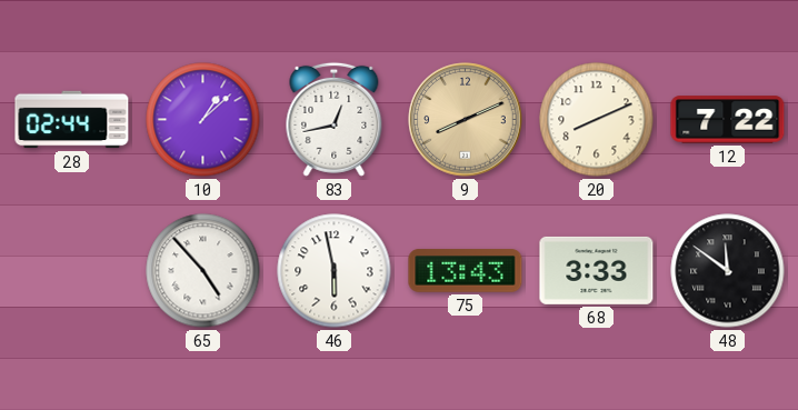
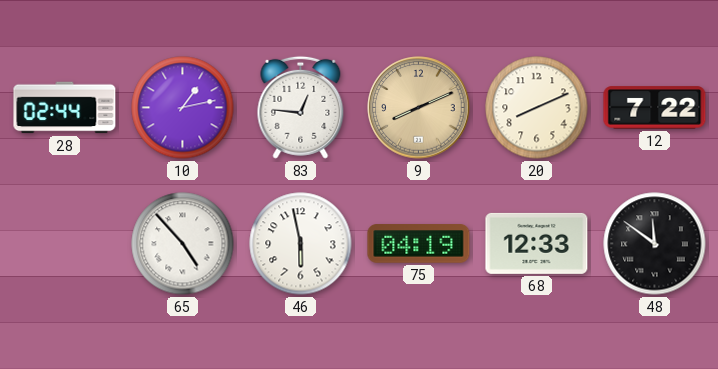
10: 1:08 -> 1:13
83: 12:43 -> 12:46
75: 13:43 -> 04:19
68: 3:33 -> 12:33
